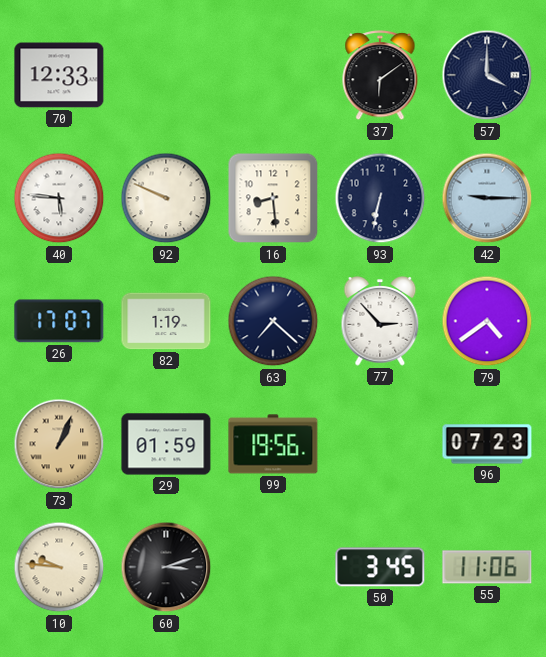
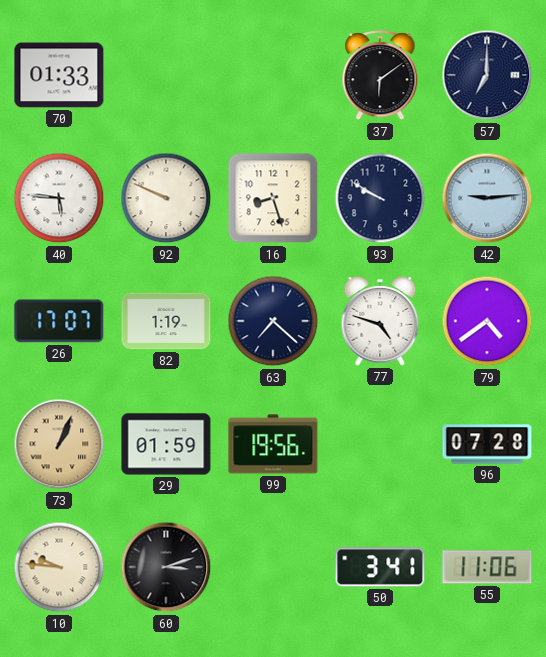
70: 12:33 -> 01:33
57: 4:00 -> 7:00
16: 8:29 -> 8:27
93: 6:32 -> 9:50
42: 9:15 -> 9:14
77: 2:53 -> 4:48
96: 07:23 -> 07:28
50: 3:45 -> 3:41
